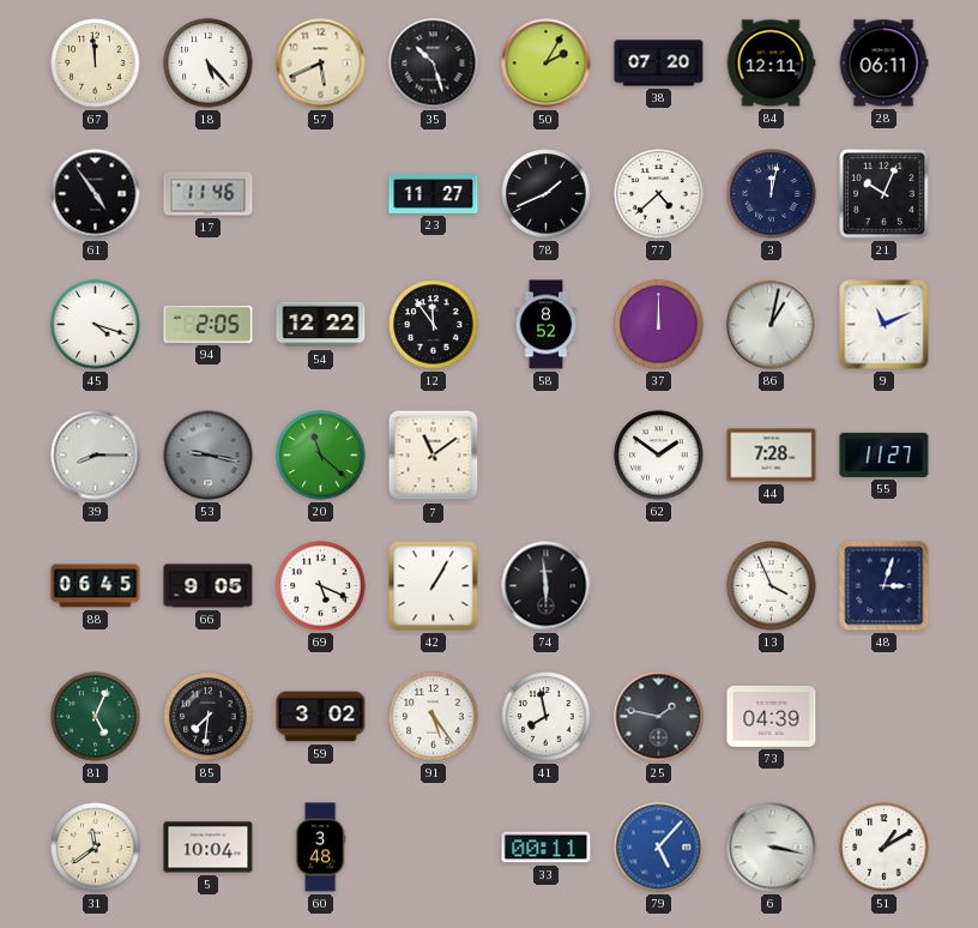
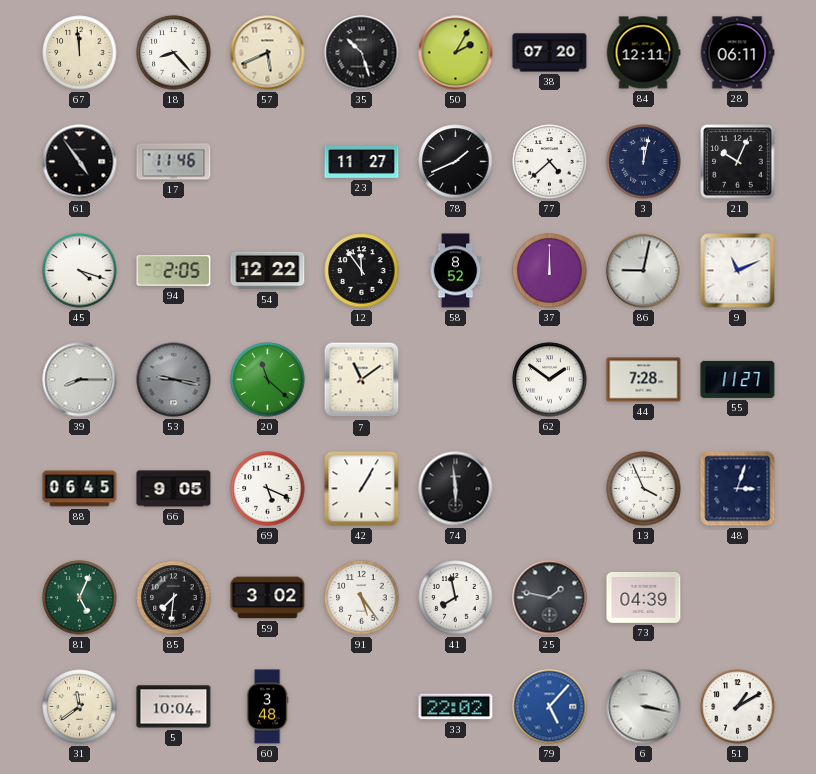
18: 5:23 -> 8:23
86: 1:02 -> 9:02
33: 00:11 -> 22:02
